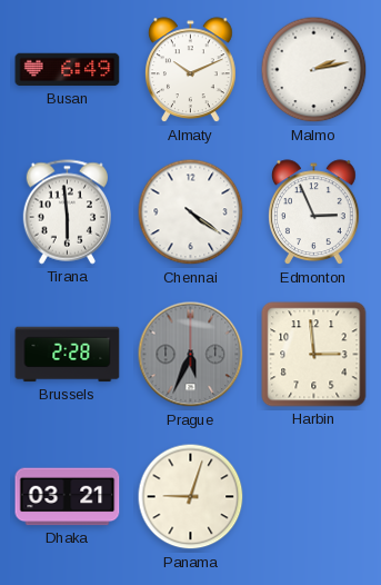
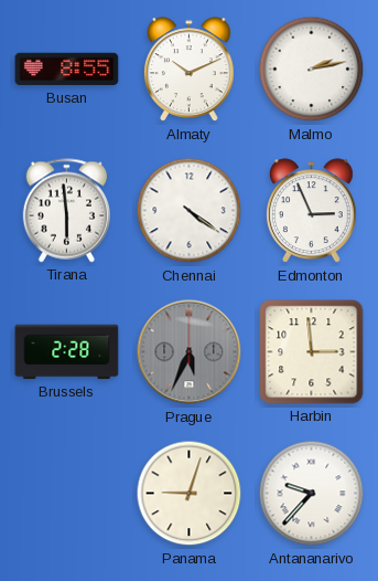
Busan: 6:49 -> 8:55
Dhaka: 03:21 -> none
Antananarivo: none -> 9:37
